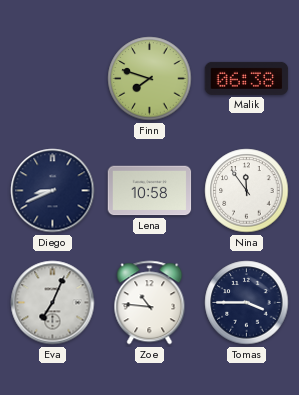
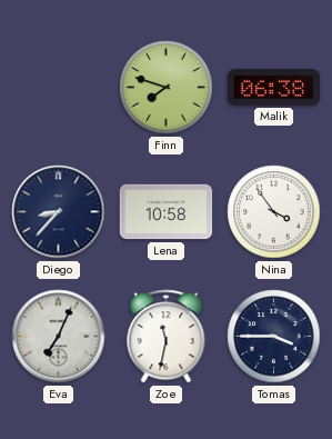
Diego: 8:41 -> 8:37
Nina: 11:54 -> 3:54
Zoe: 10:46 -> 11:32
